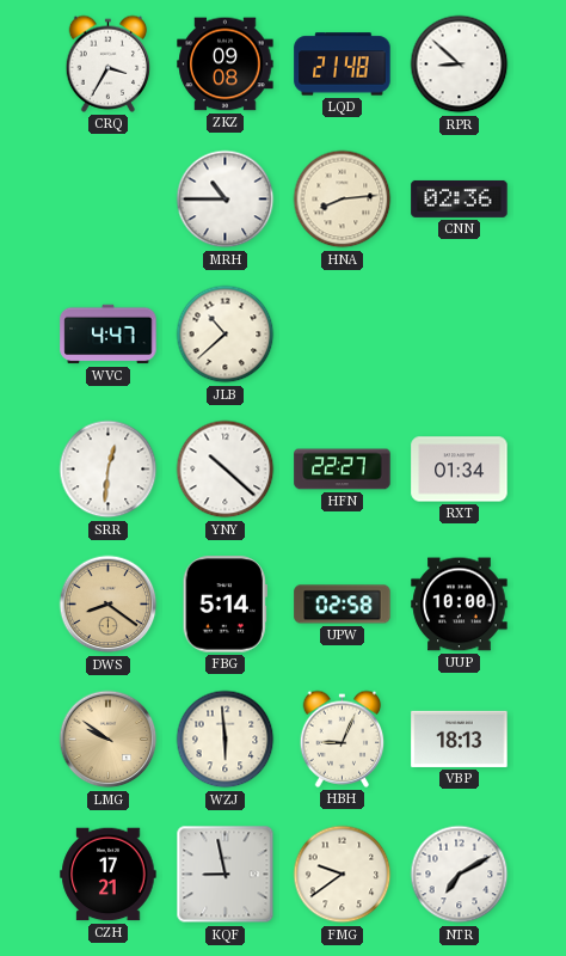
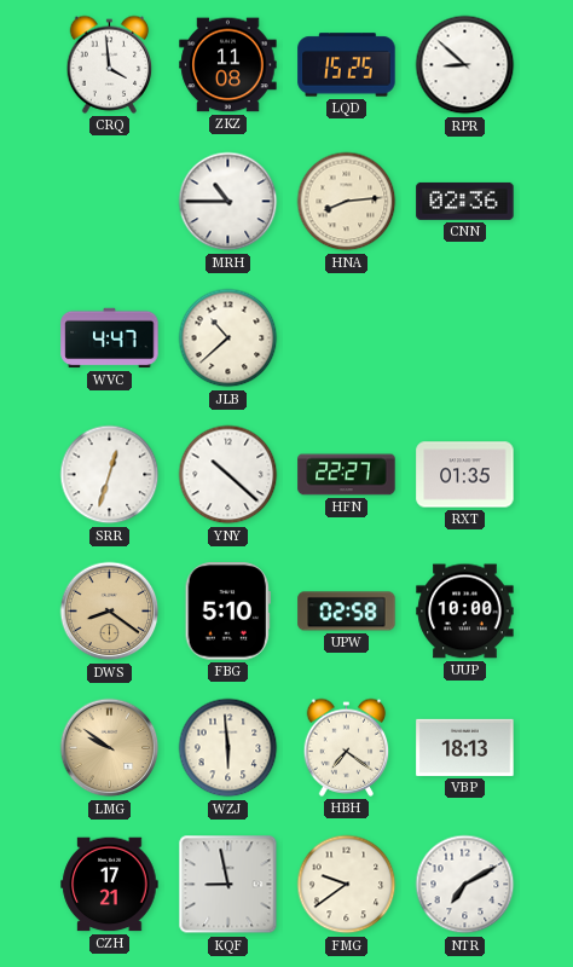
CRQ: 3:35 -> 3:59
ZKZ: 09:08 -> 11:08
LQD: 21:48 -> 15:25
SRR: 12:31 -> 12:33
RXT: 01:34 -> 01:35
FBG: 5:14 -> 5:10
HBH: 9:04 -> 7:21
